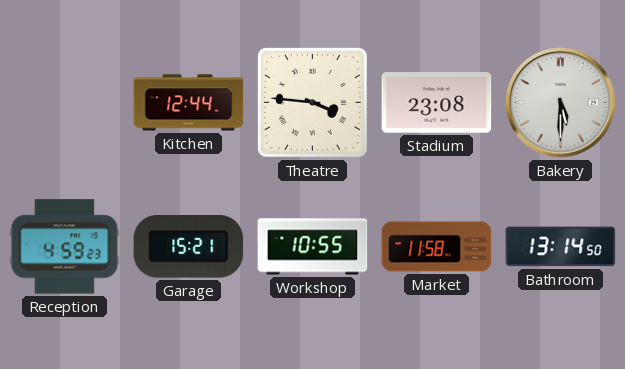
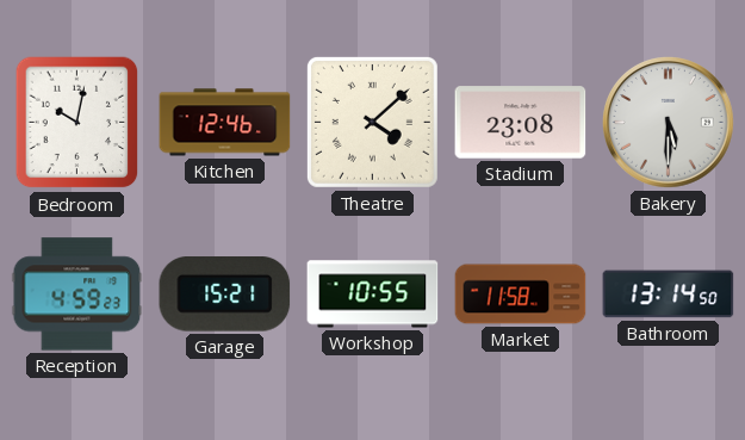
Bedroom: none -> 10:02
Kitchen: 12:44 -> 12:46
Theatre: 3:46 -> 4:08
